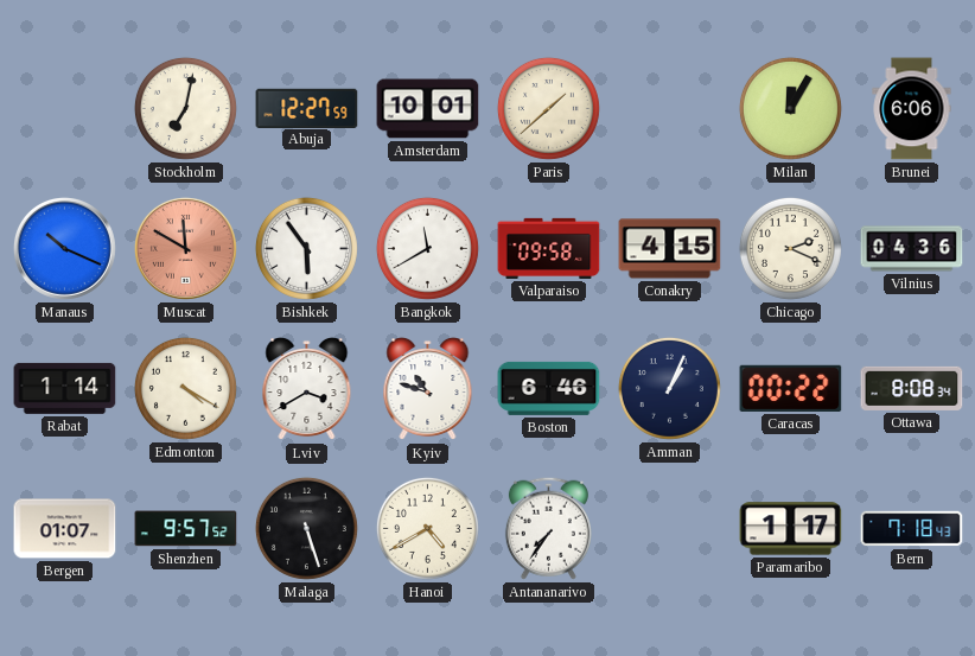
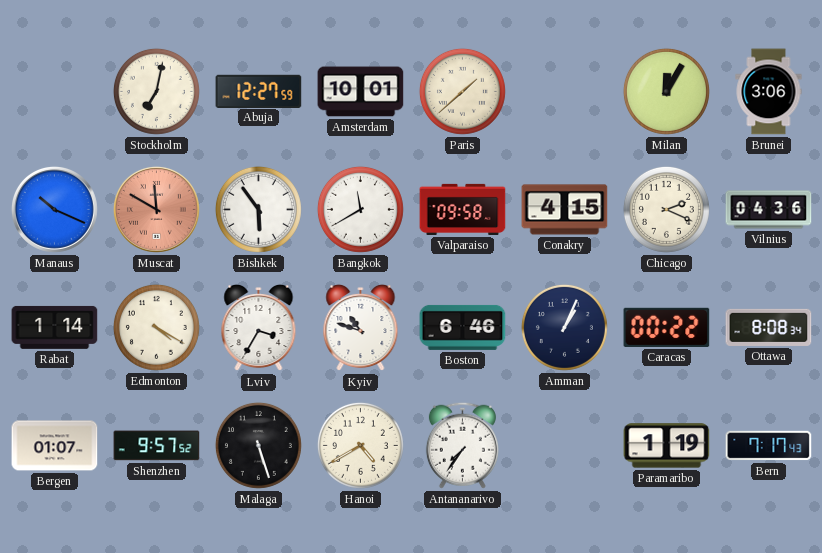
Brunei: 6:06 -> 3:06
Lviv: 3:40 -> 3:35
Paramaribo: 1:17 -> 1:19
Bern: 7:18 -> 7:17
